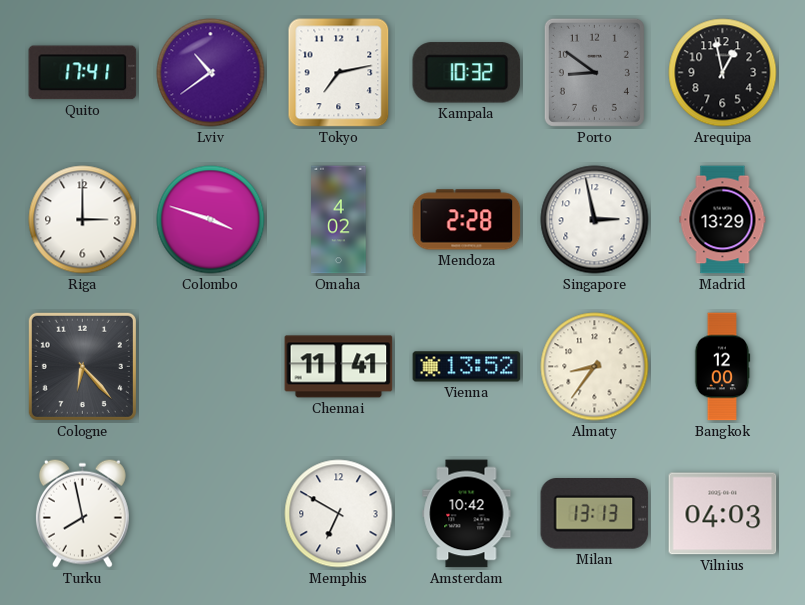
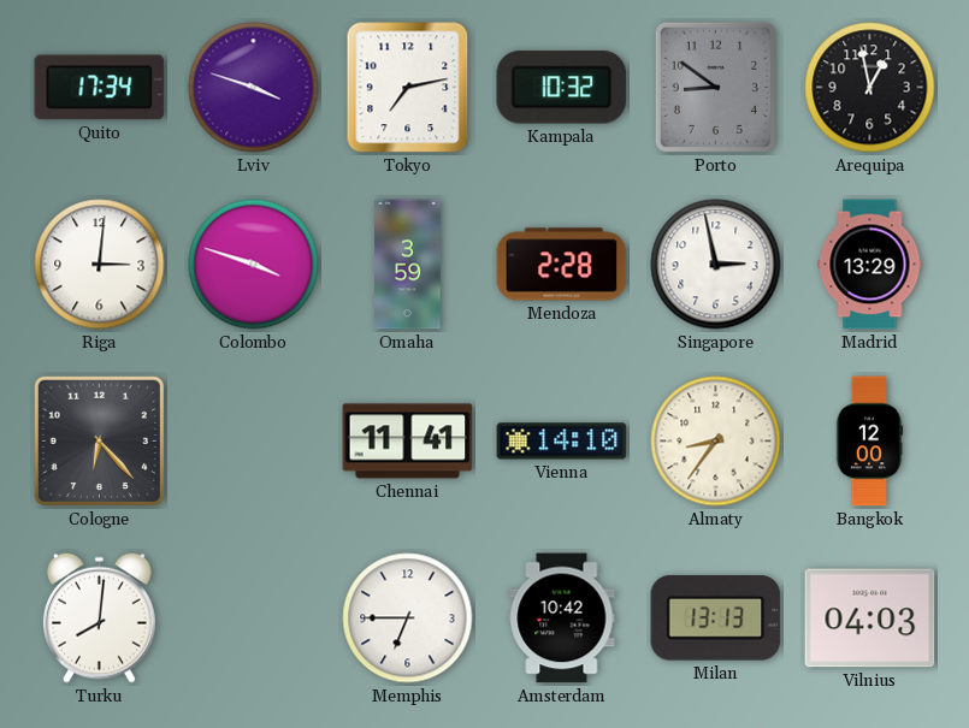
Quito: 17:41 -> 17:34
Lviv: 10:39 -> 3:48
Riga: 3:00 -> 3:01
Omaha: 4:02 -> 3:59
Vienna: 13:52 -> 14:10
Turku: 7:58 -> 8:01
Memphis: 6:50 -> 6:45
